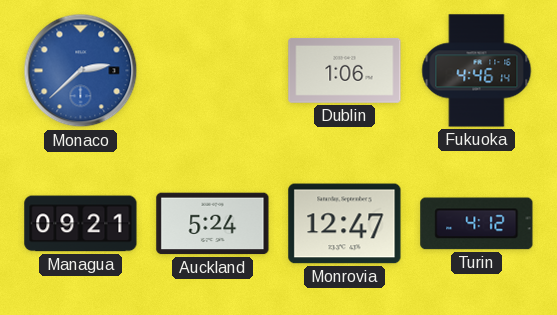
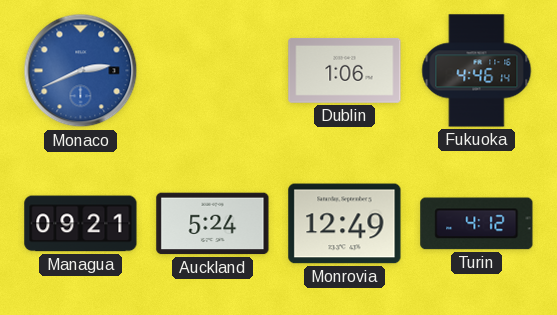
Monaco: 2:38 -> 2:41
Monrovia: 12:47 -> 12:49
